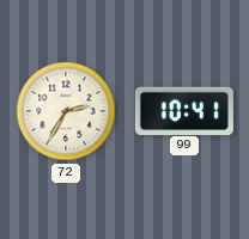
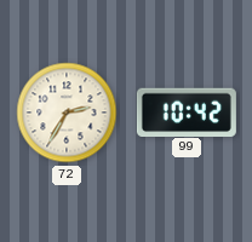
99: 10:41 -> 10:42
